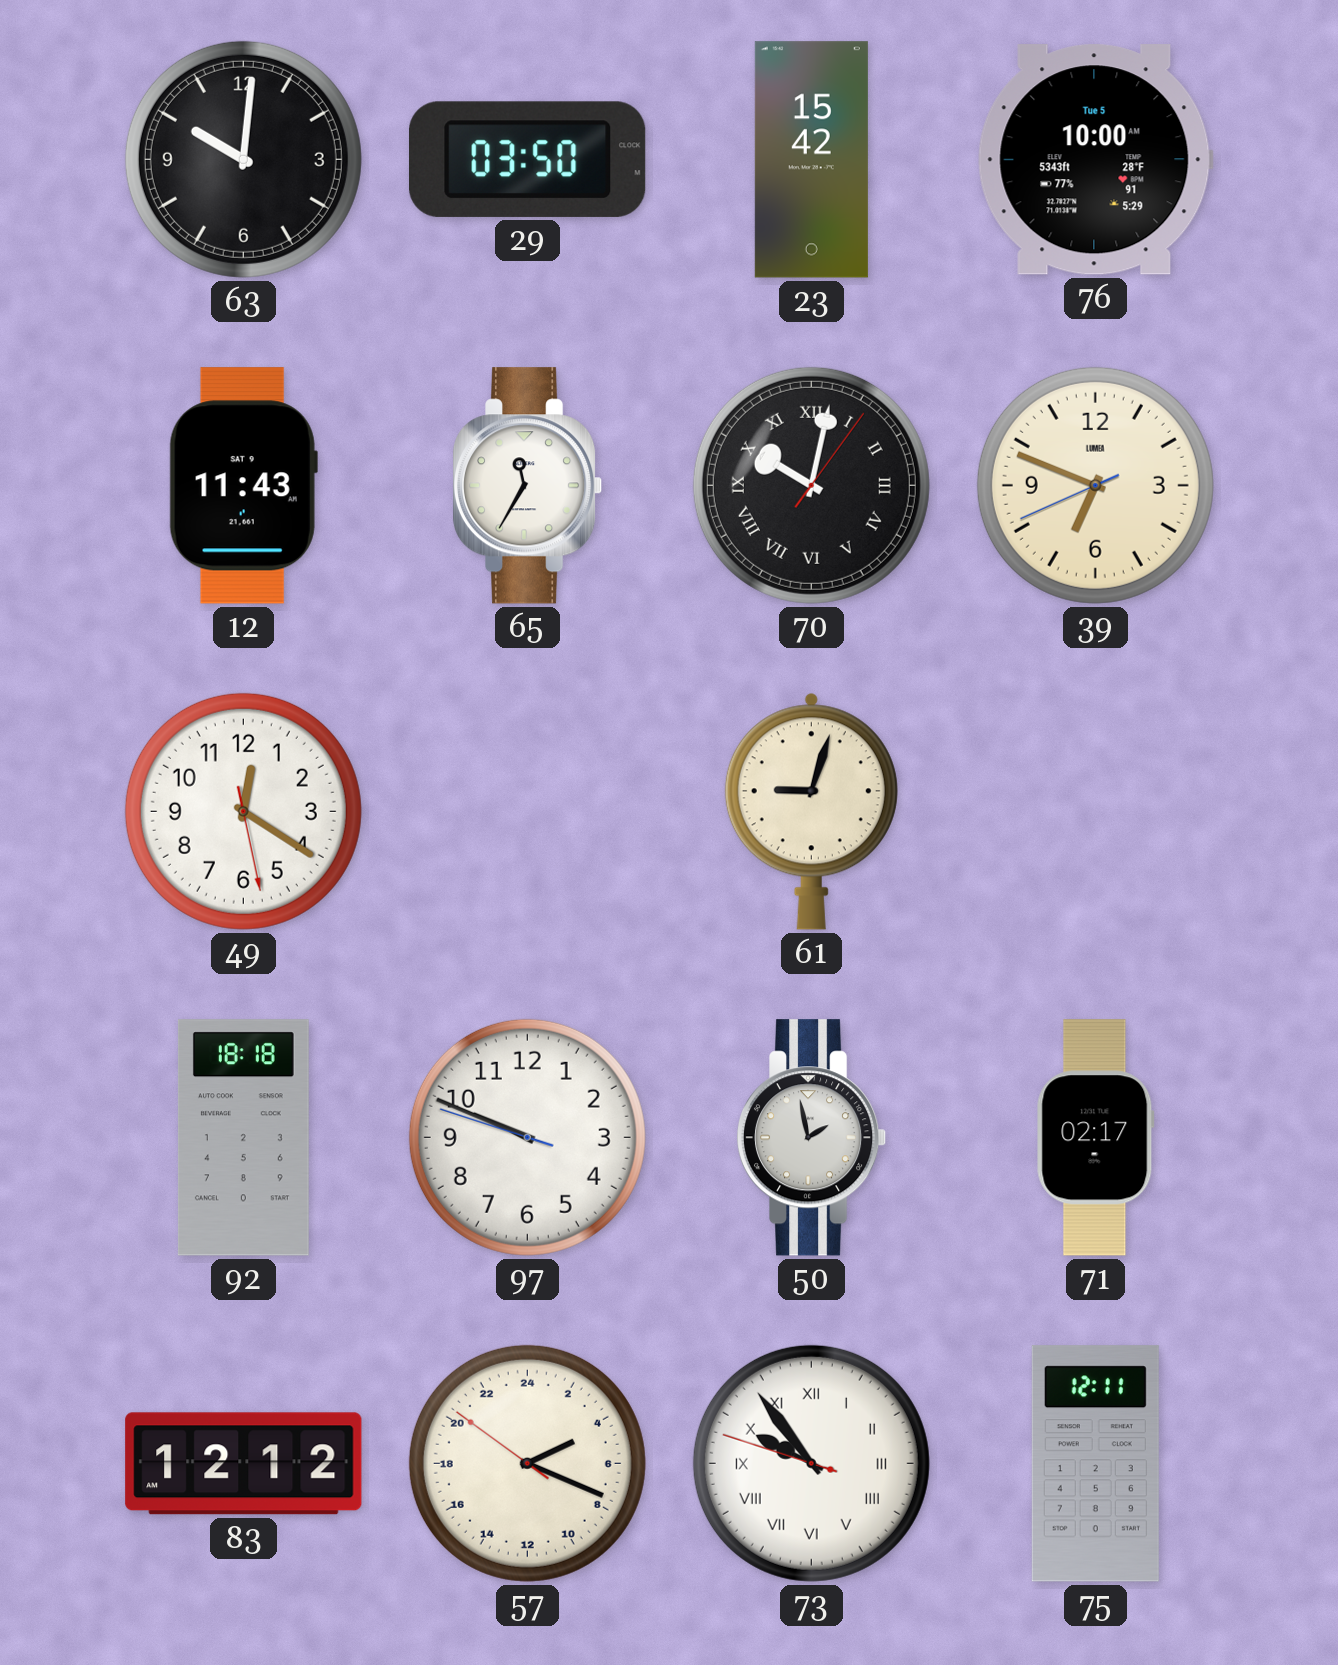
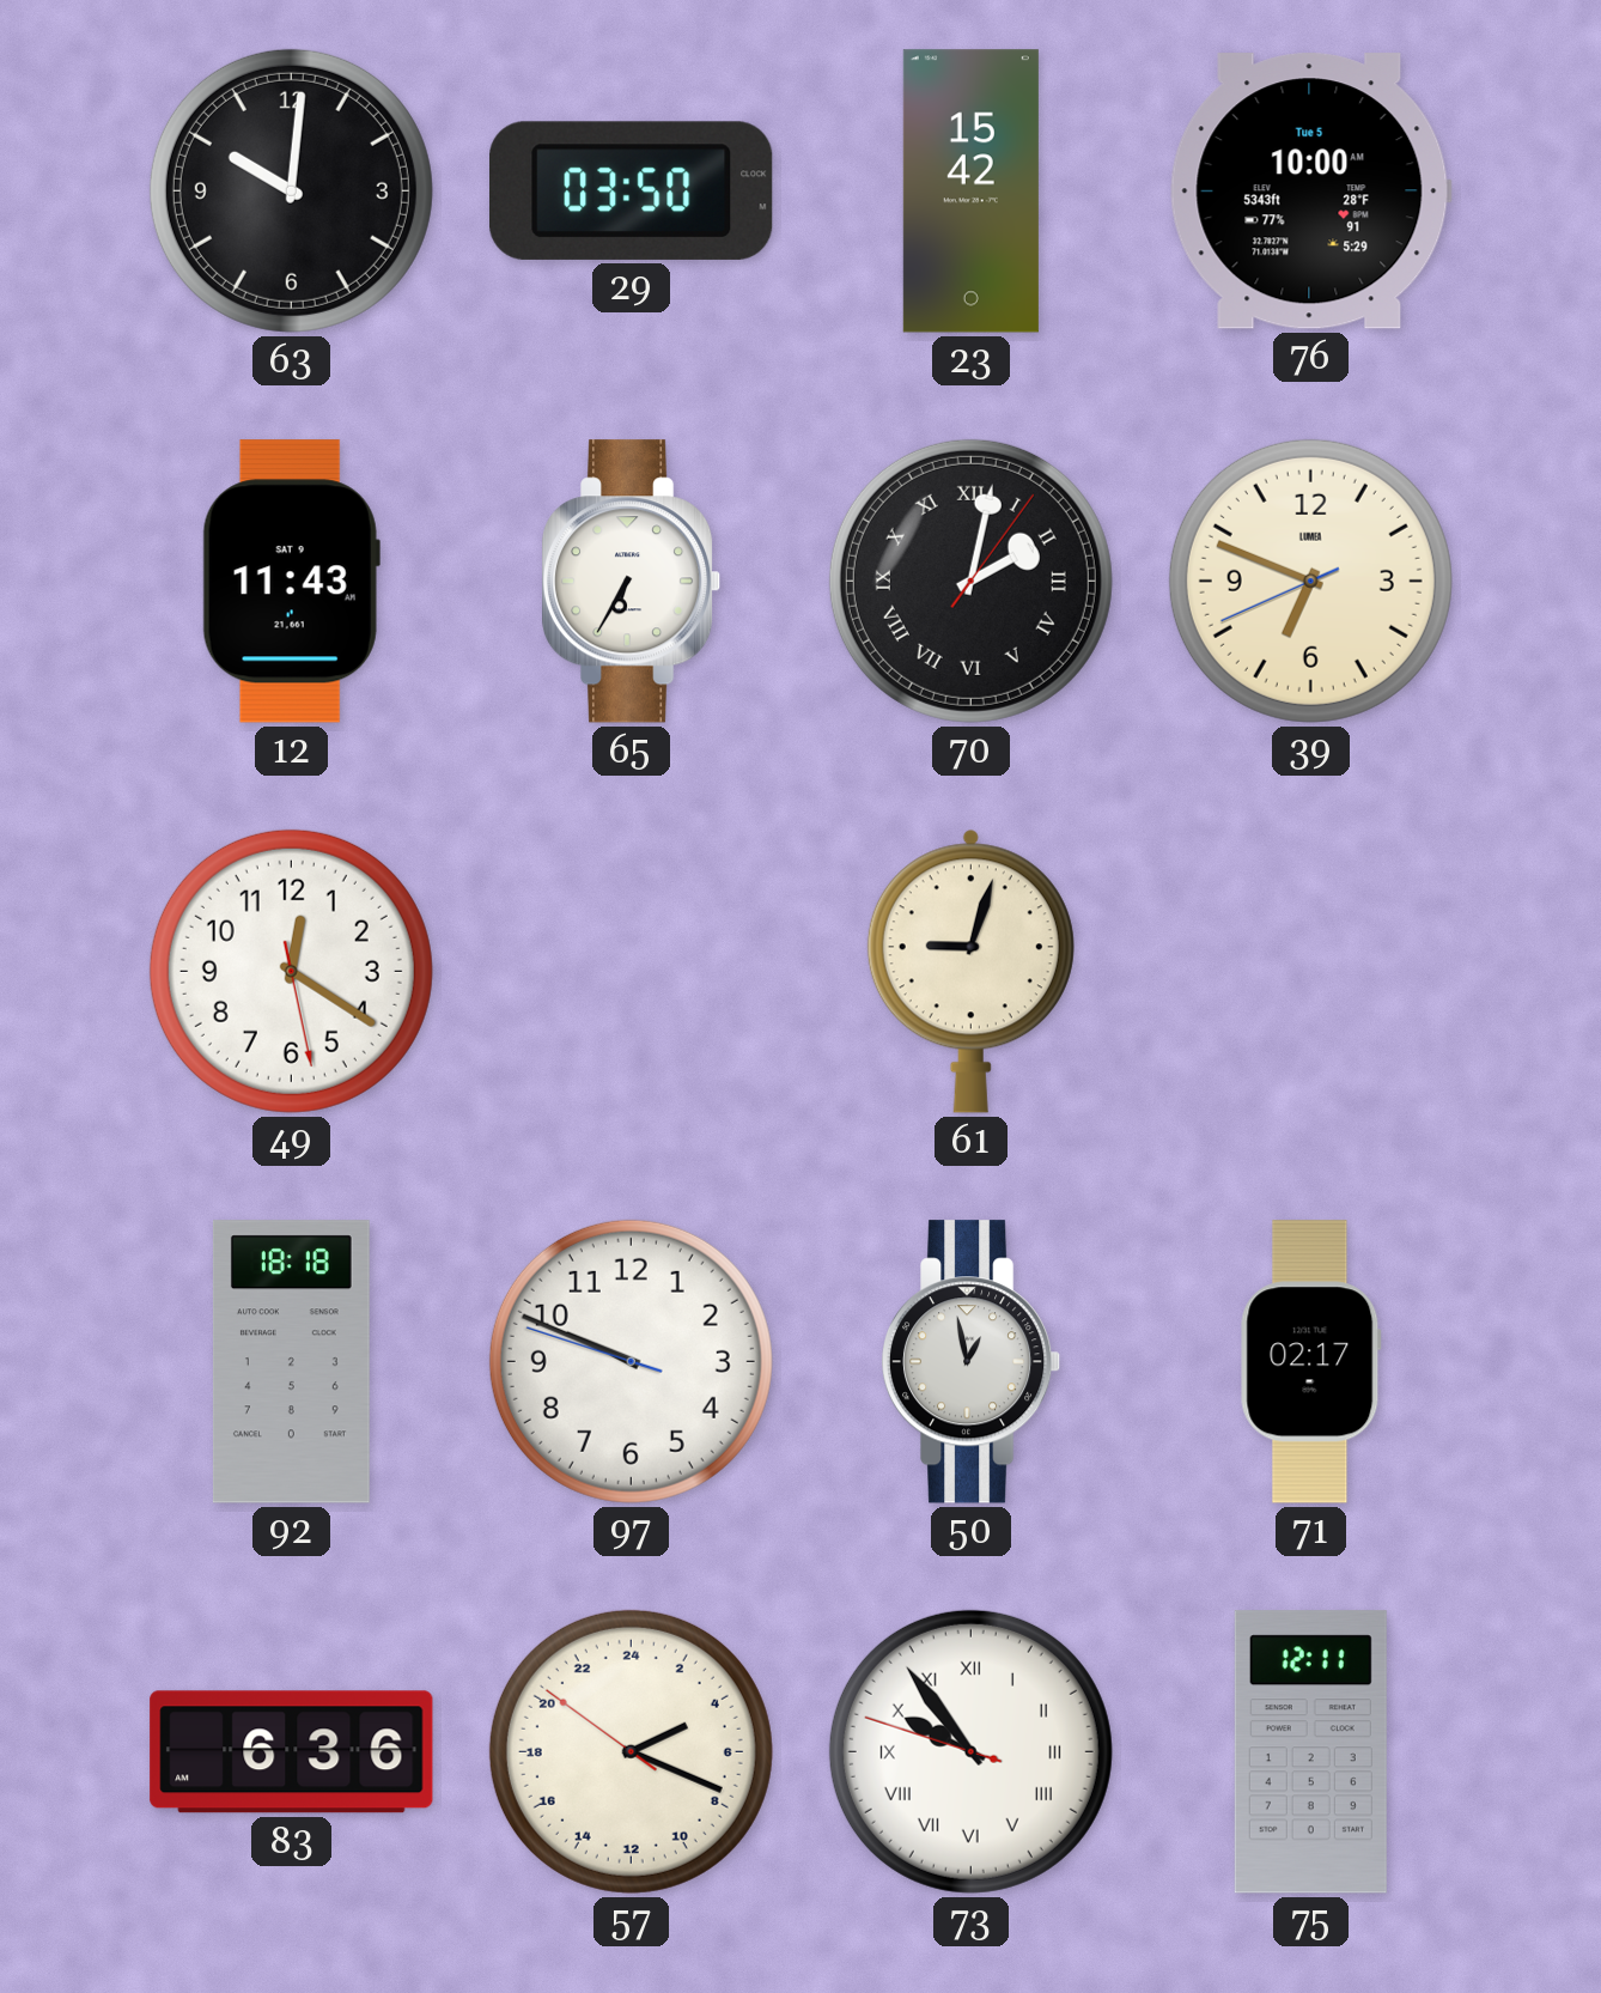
65: 11:35 -> 6:35
70: 10:02 -> 2:02
50: 1:58 -> 12:58
83: 12:12 -> 6:36
